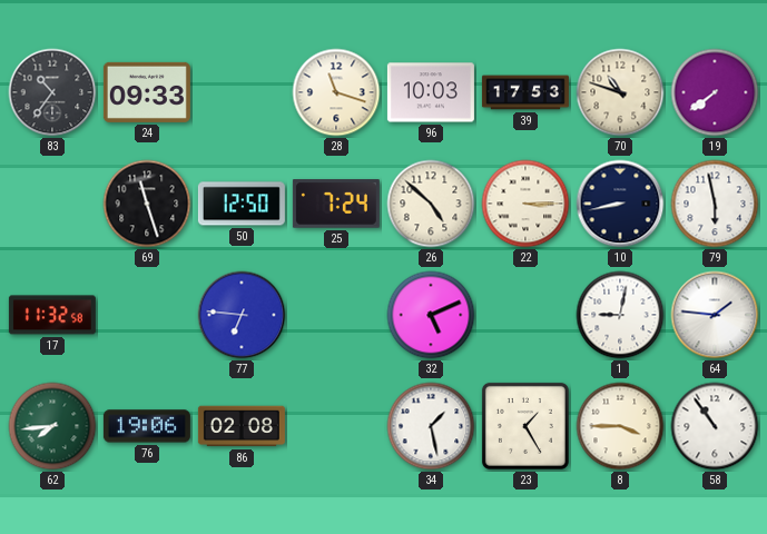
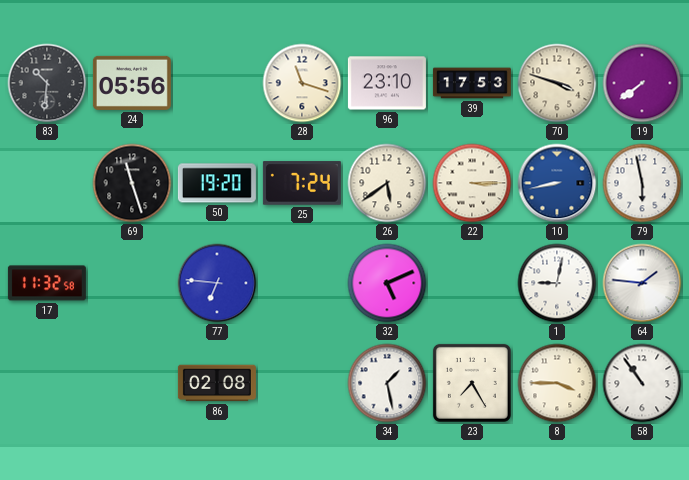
83: 10:36 -> 10:31
24: 09:33 -> 05:56
96: 10:03 -> 23:10
70: 10:48 -> 3:48
50: 12:50 -> 19:20
26: 4:52 -> 5:39
10 dial: navy -> blue
62: 7:44 -> none
76: 19:06 -> none
23: 1:25 -> 7:25
